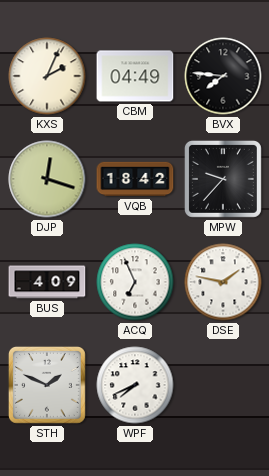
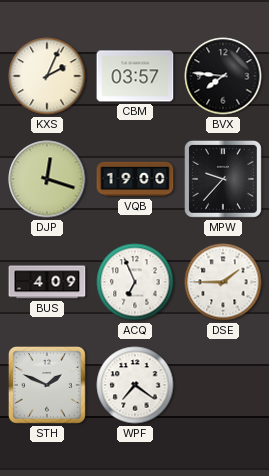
CBM: 04:49 -> 03:57
VQB: 18:42 -> 19:00
DSE: 1:47 -> 1:45
WPF: 7:41 -> 7:21
